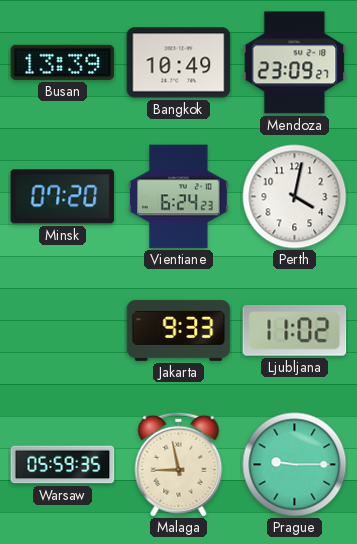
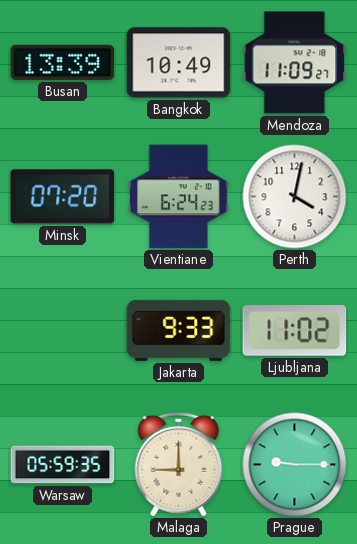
Mendoza: 23:09 -> 11:09
Malaga: 8:58 -> 9:00
